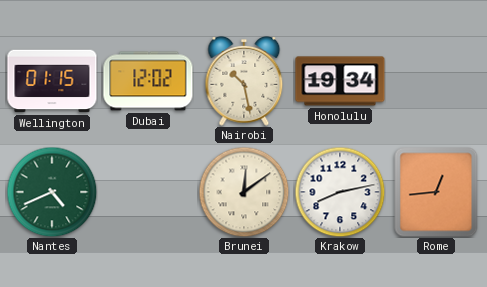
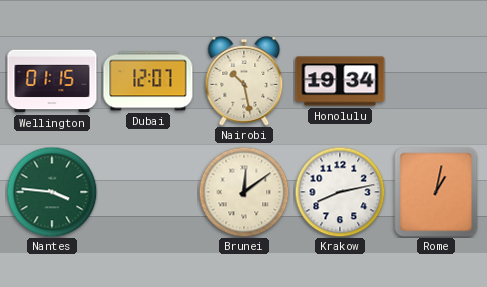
Dubai: 12:02 -> 12:07
Nantes: 4:41 -> 3:46
Rome: 12:44 -> 1:02
